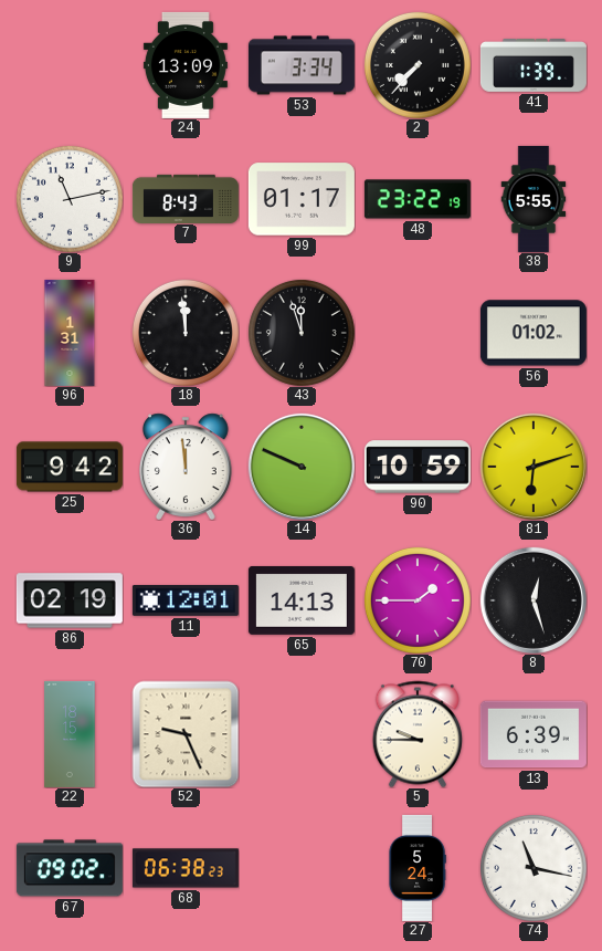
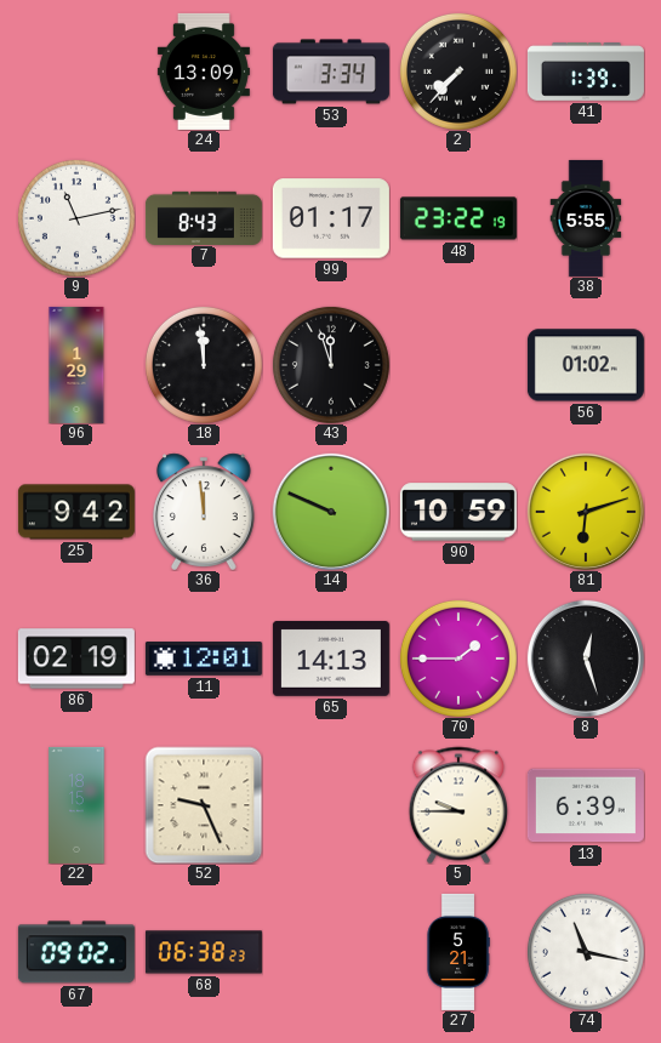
96: 1:31 -> 1:29
27: 5:24 -> 5:21
